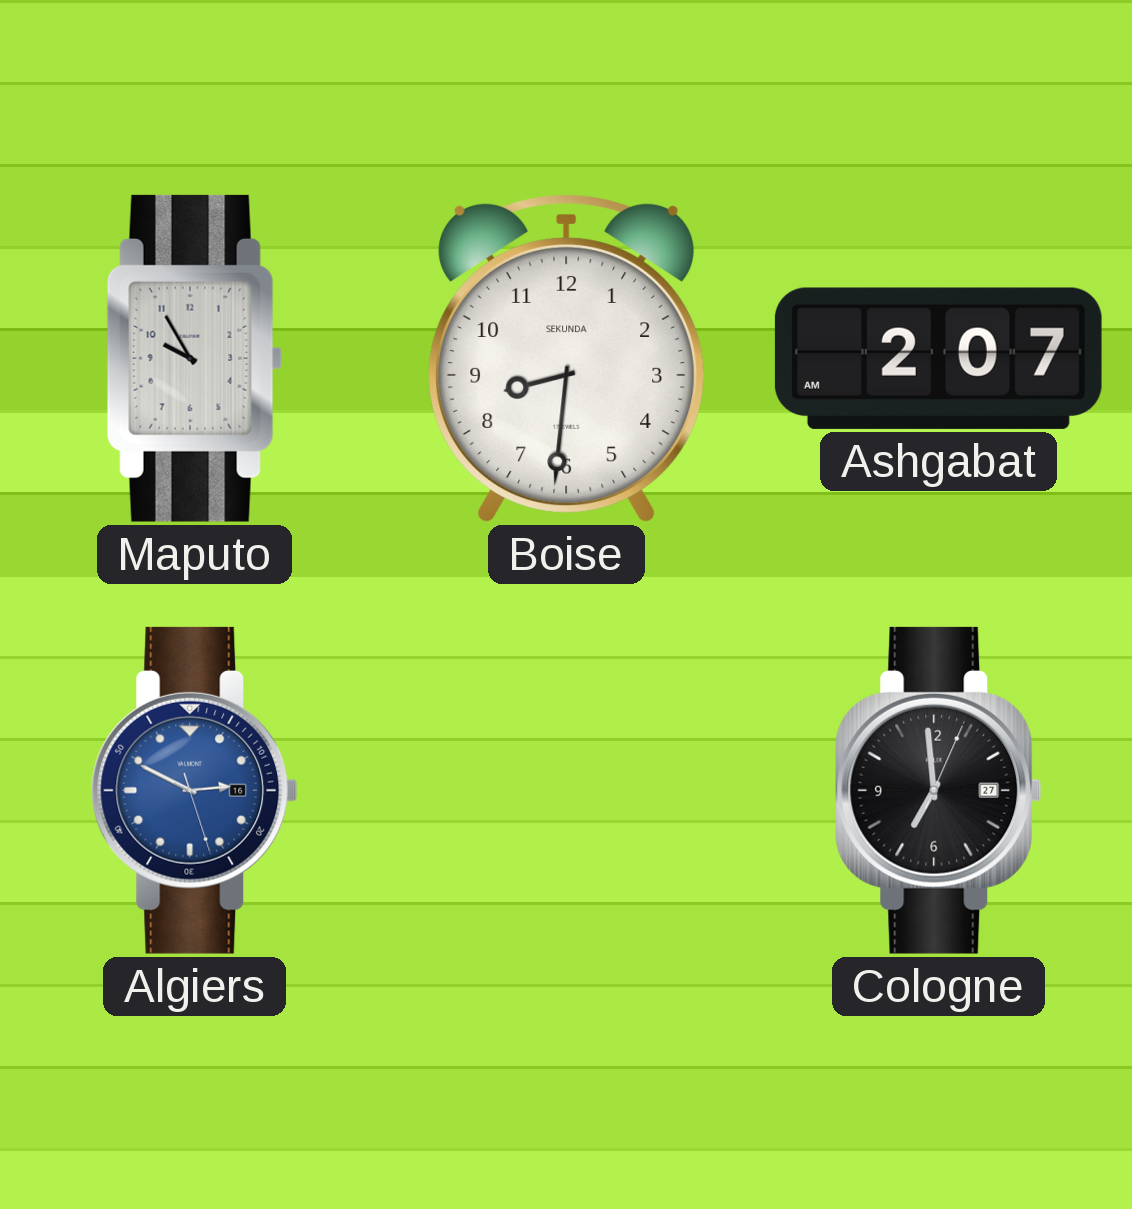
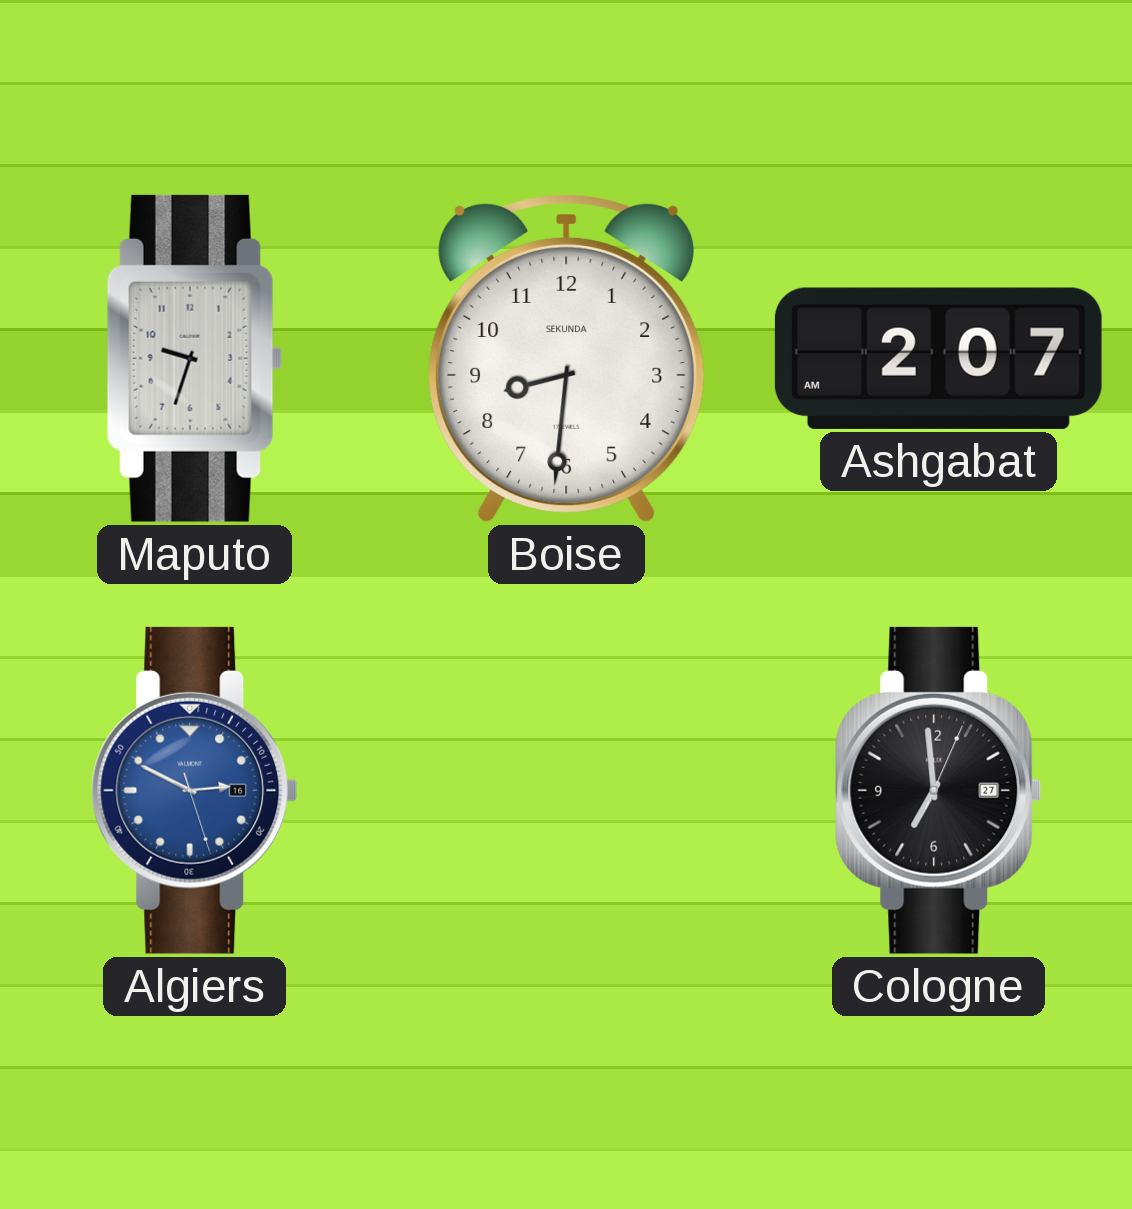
Maputo: 9:55 -> 9:33
